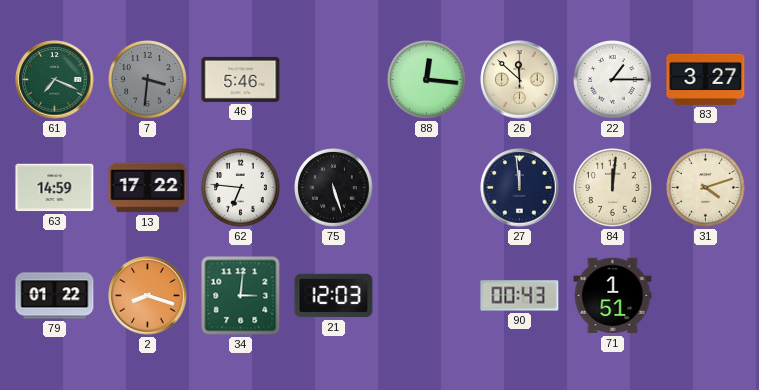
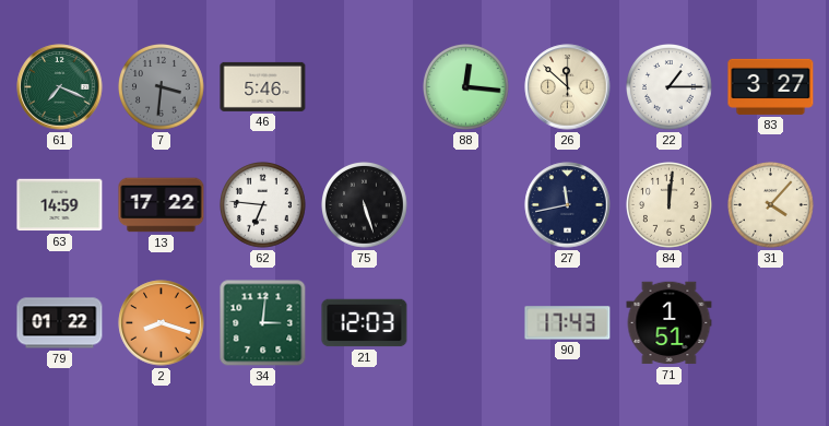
27: 11:59 -> 11:43
31: 4:12 -> 4:07
90: 00:43 -> 17:43
